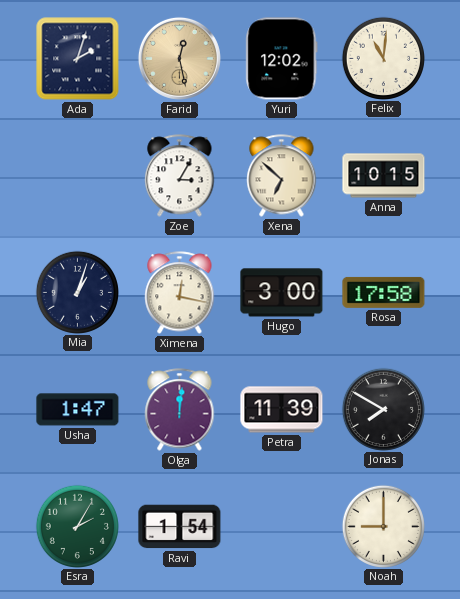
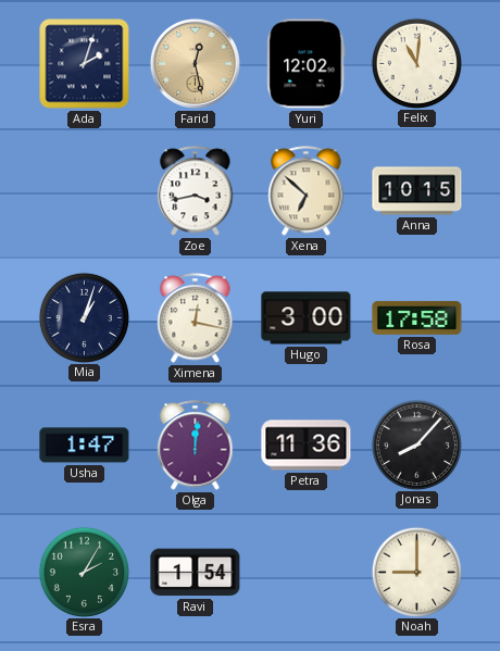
Zoe: 3:05 -> 3:43
Petra: 11:39 -> 11:36
Jonas: 7:50 -> 8:07
